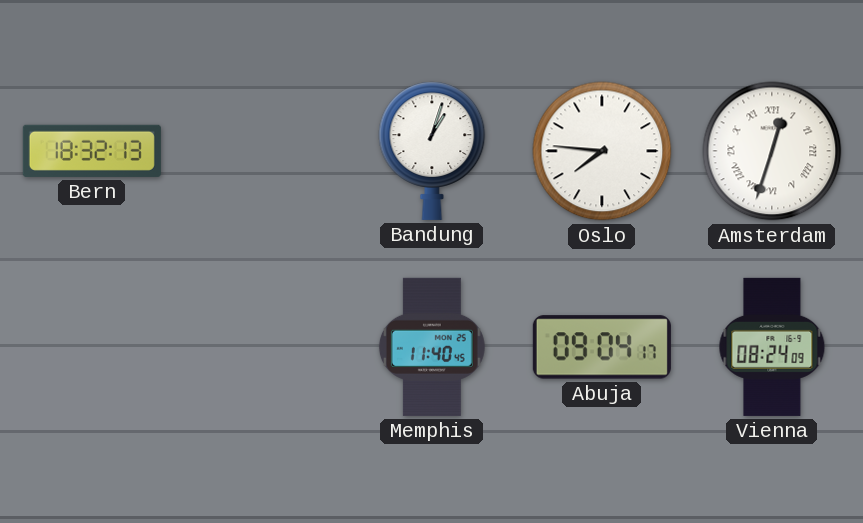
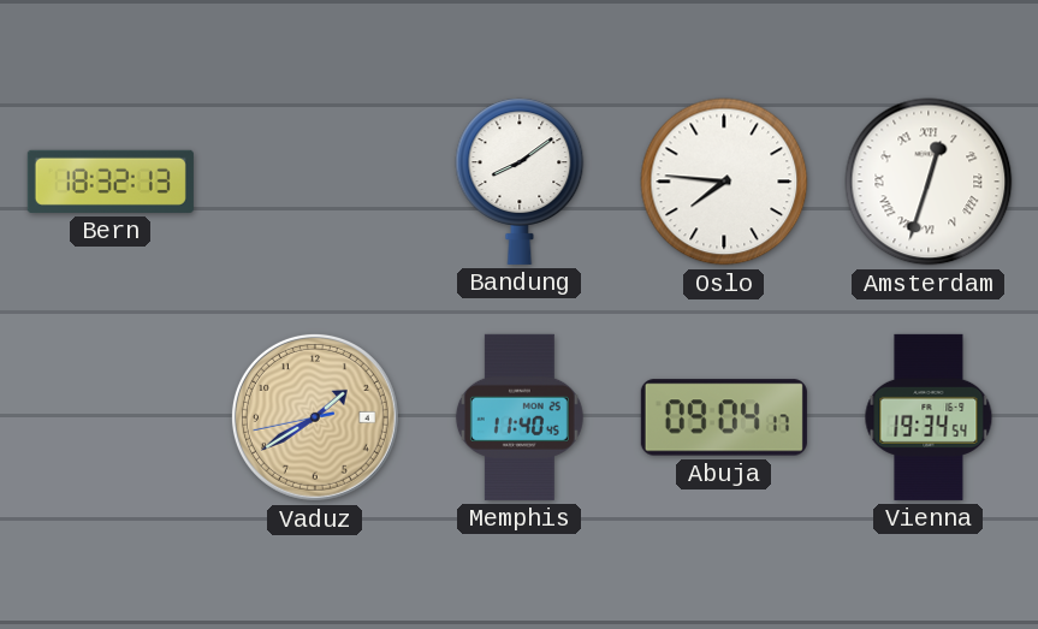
Bandung: 1:03 -> 8:09
Vaduz: none -> 1:39
Vienna: 08:24 -> 19:34
